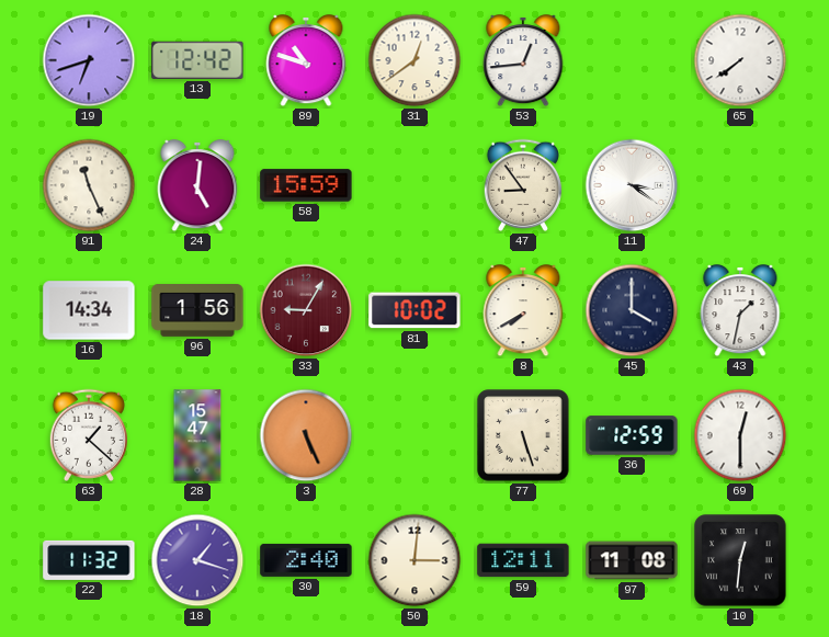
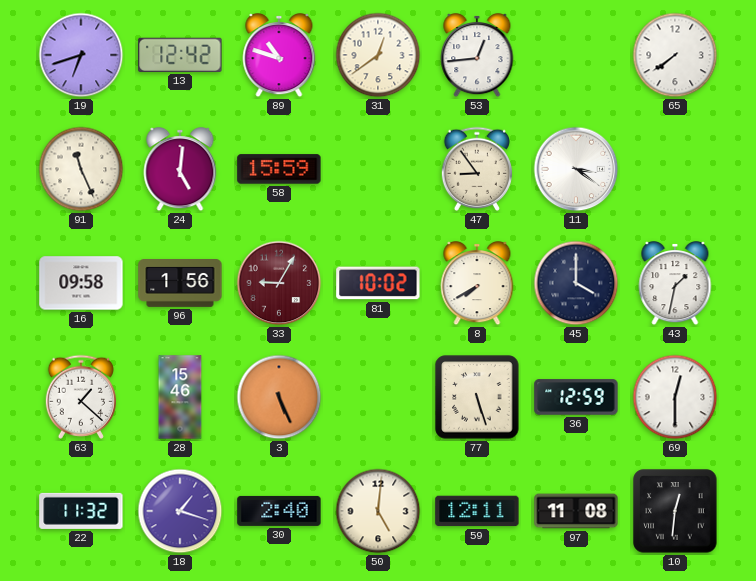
16: 14:34 -> 09:58
28: 15:47 -> 15:46
50: 3:01 -> 5:01
